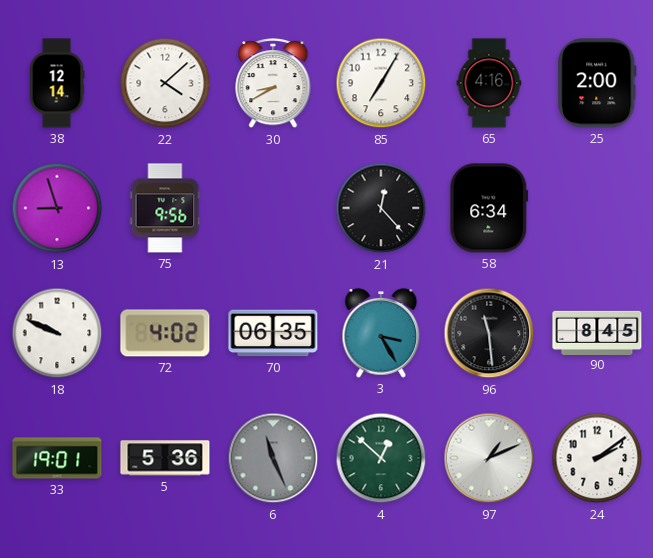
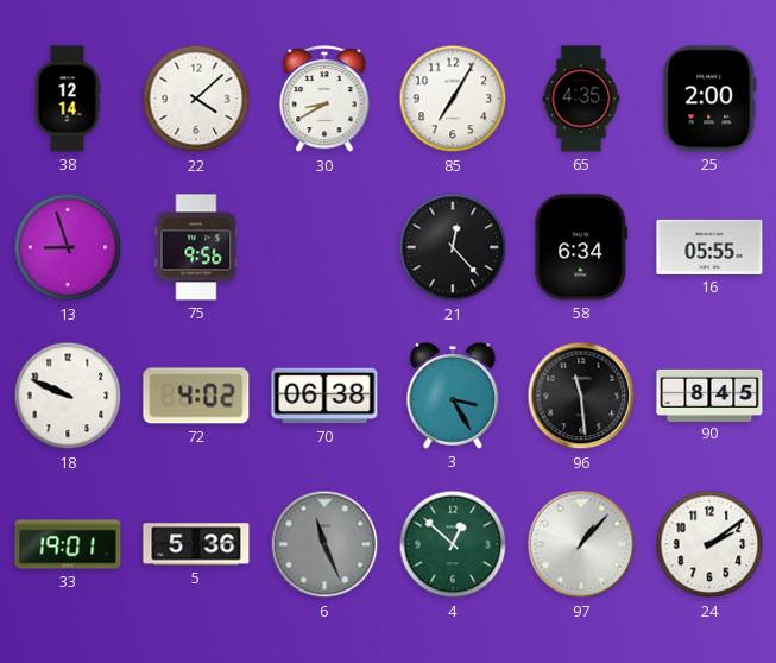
65: 4:16 -> 4:35
16: none -> 05:55
70: 06:35 -> 06:38
97: 1:11 -> 1:07
